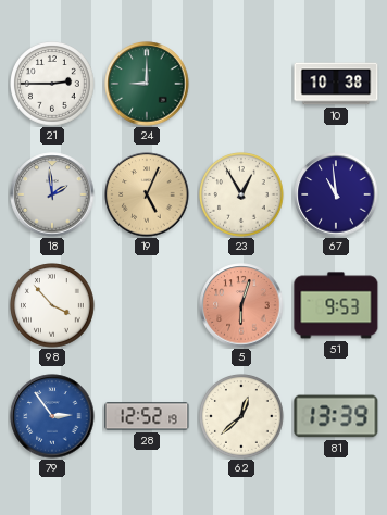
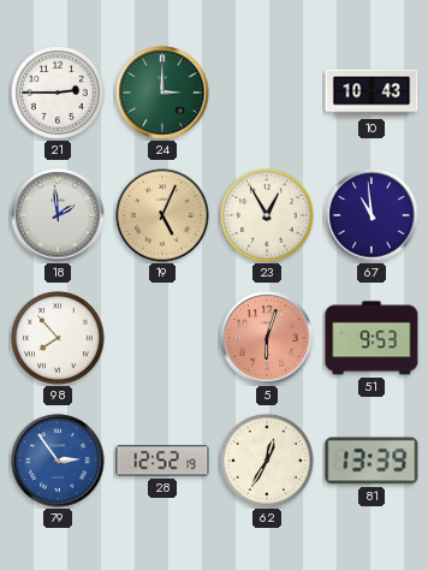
24: 9:00 -> 3:00
10: 10:38 -> 10:43
98: 3:53 -> 7:53
62: 12:38 -> 12:35
